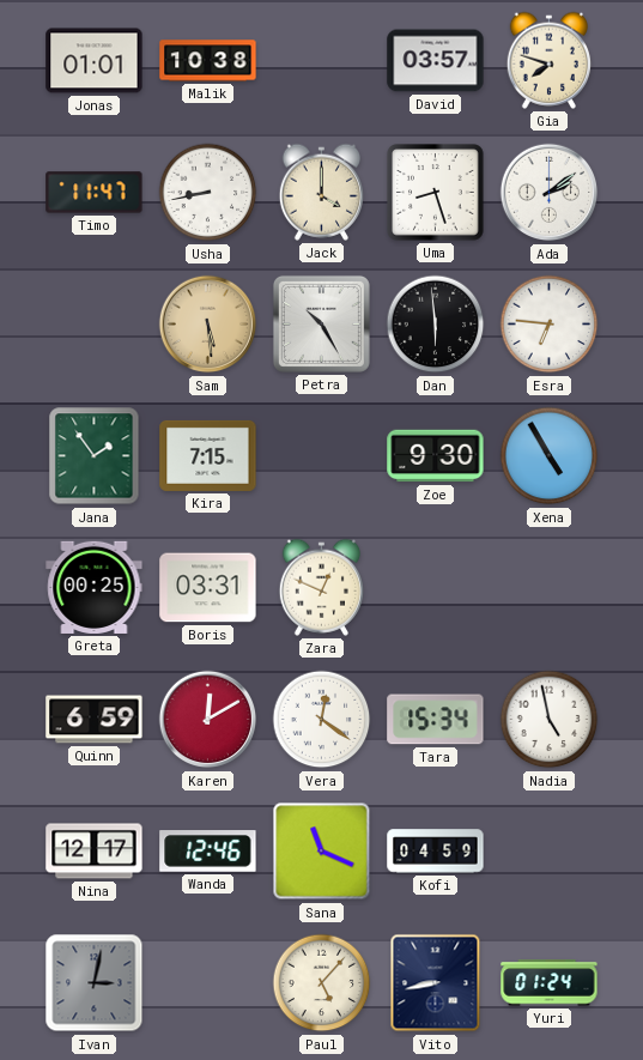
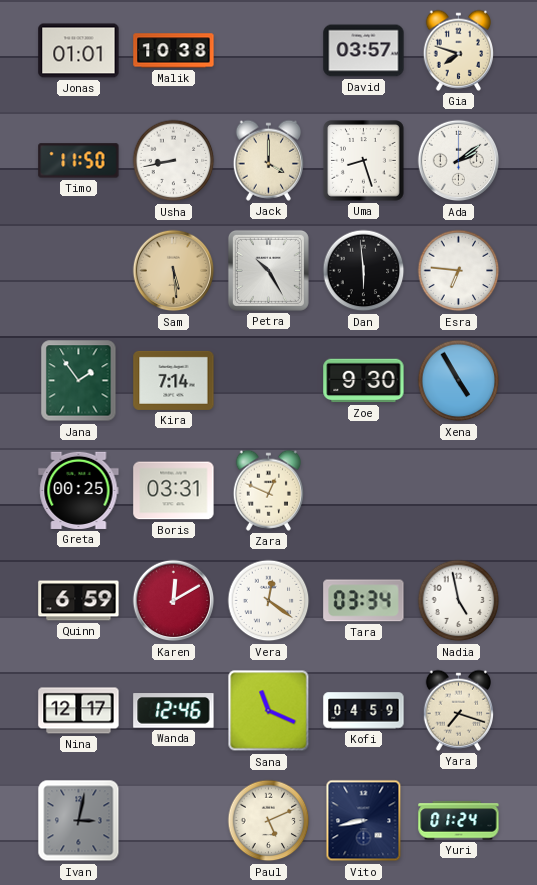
Timo: 11:47 -> 11:50
Kira: 7:15 -> 7:14
Tara: 15:34 -> 03:34
Yara: none -> 7:18
Paul: 5:07 -> 5:11
